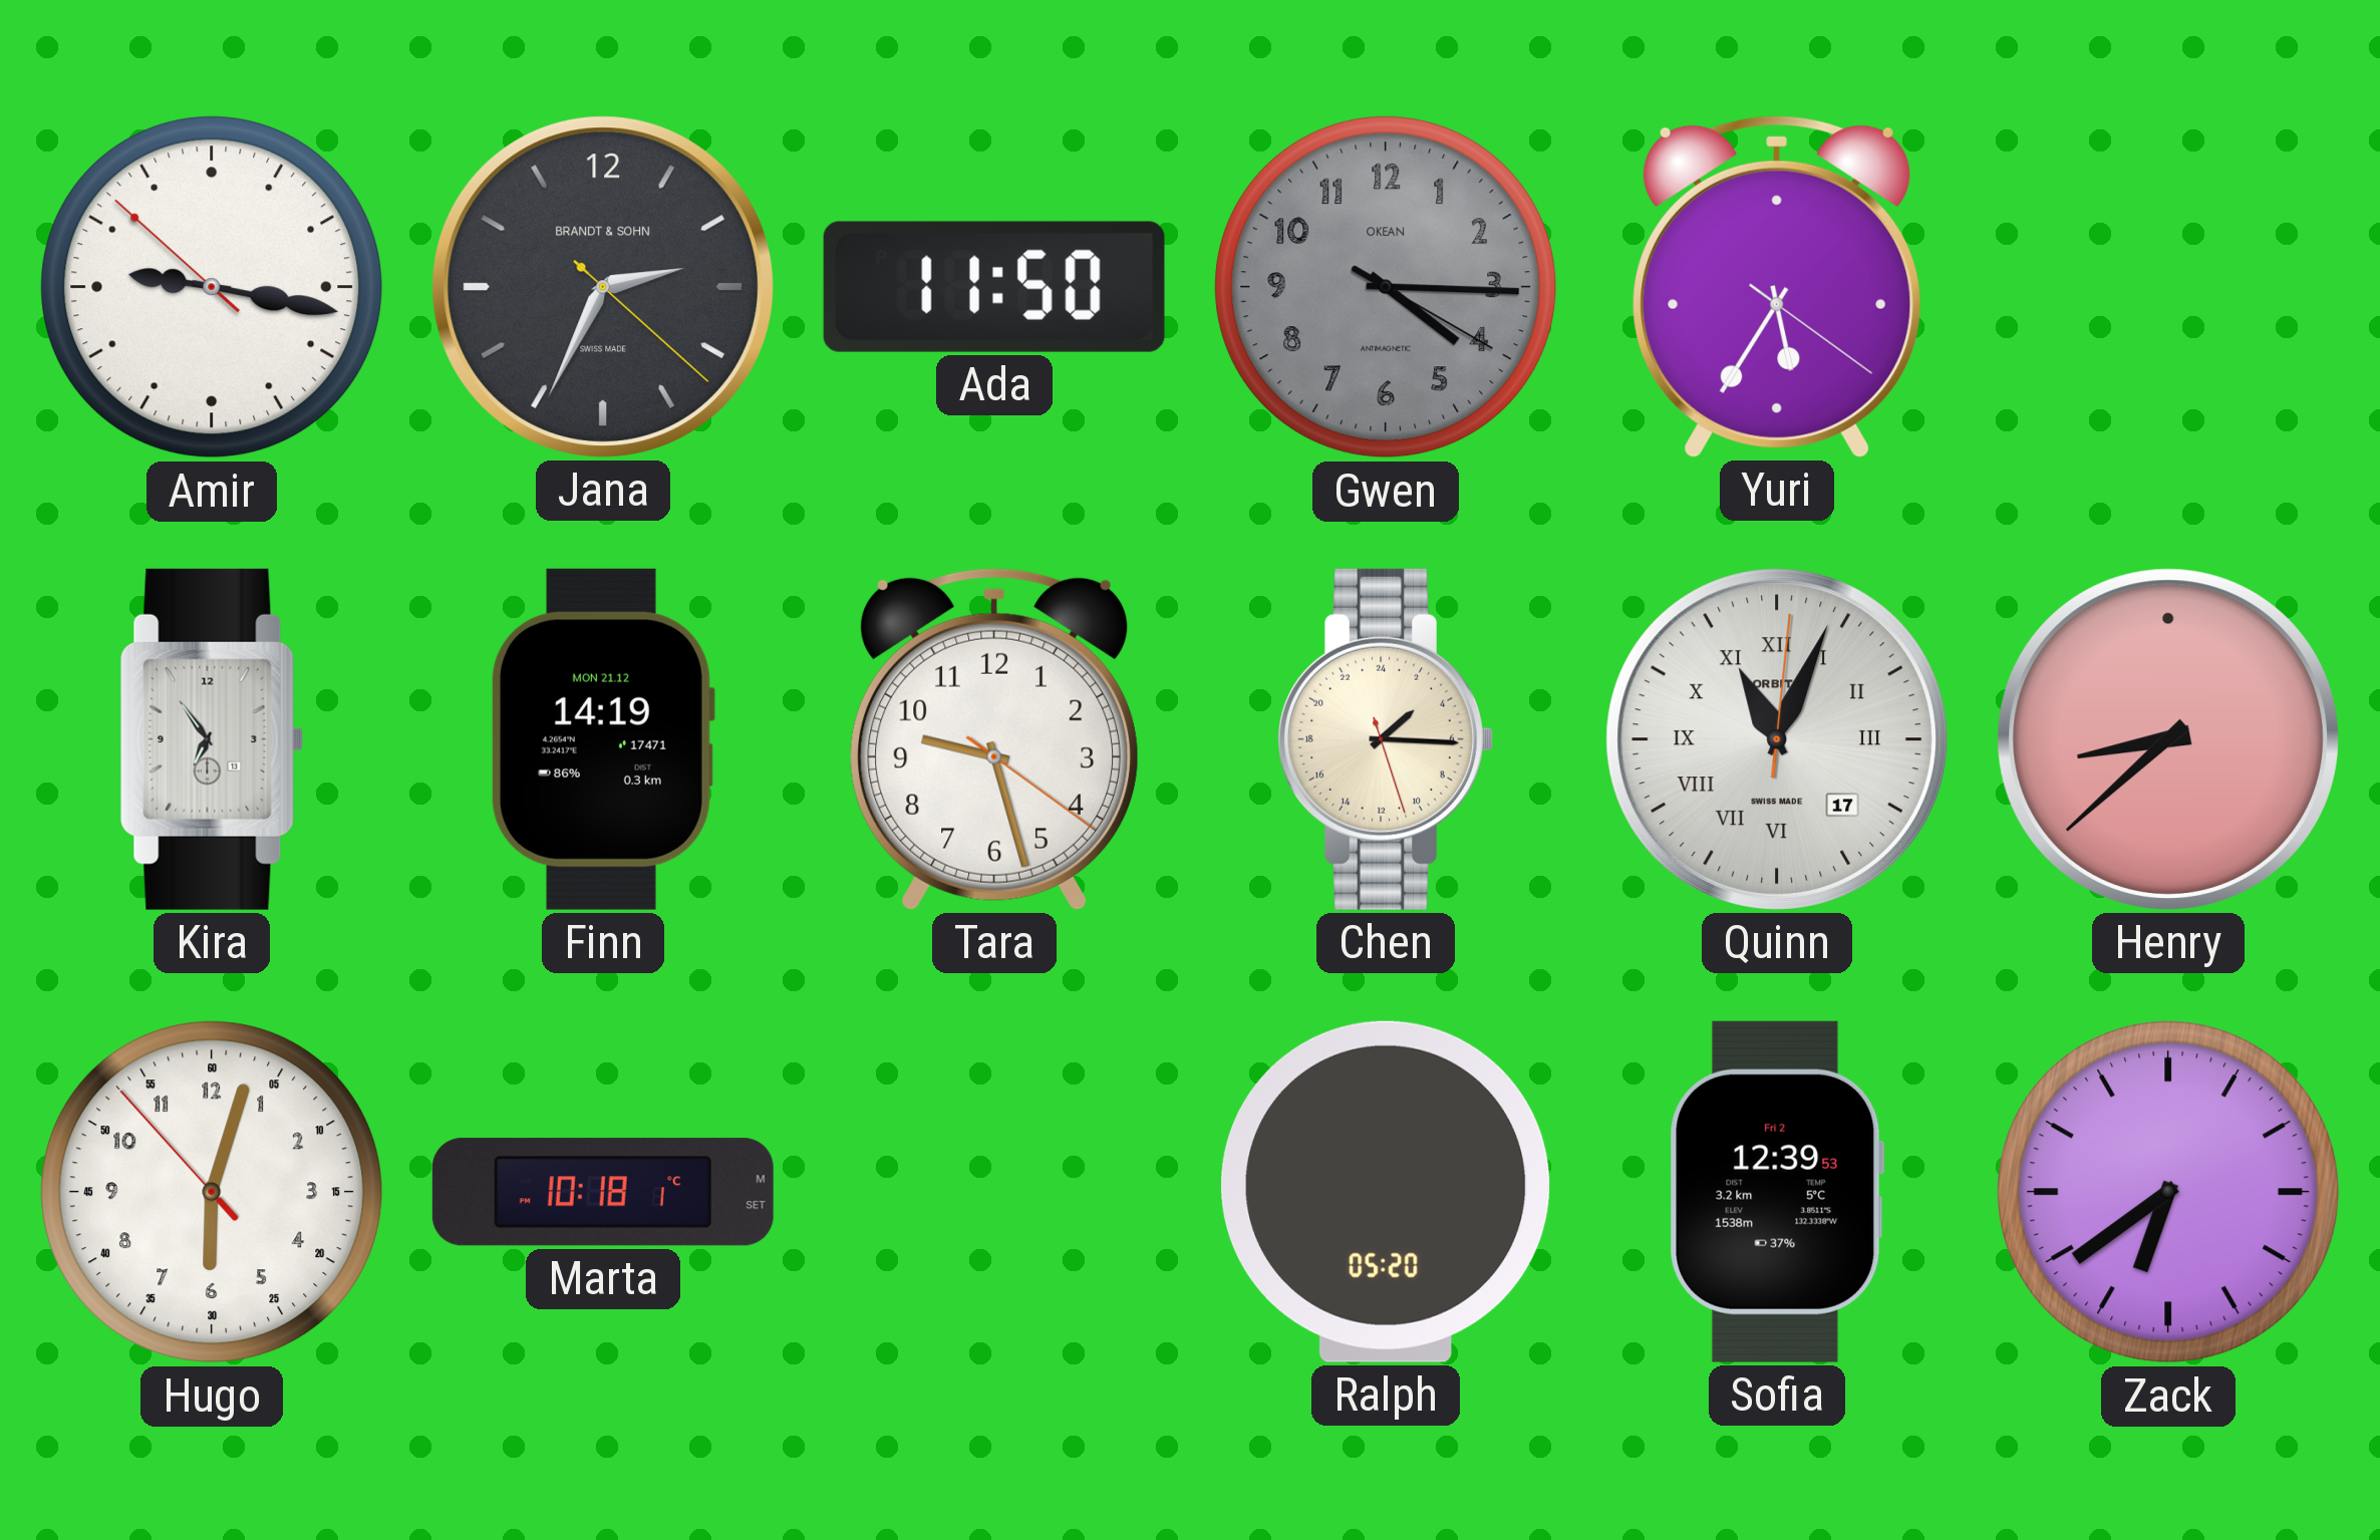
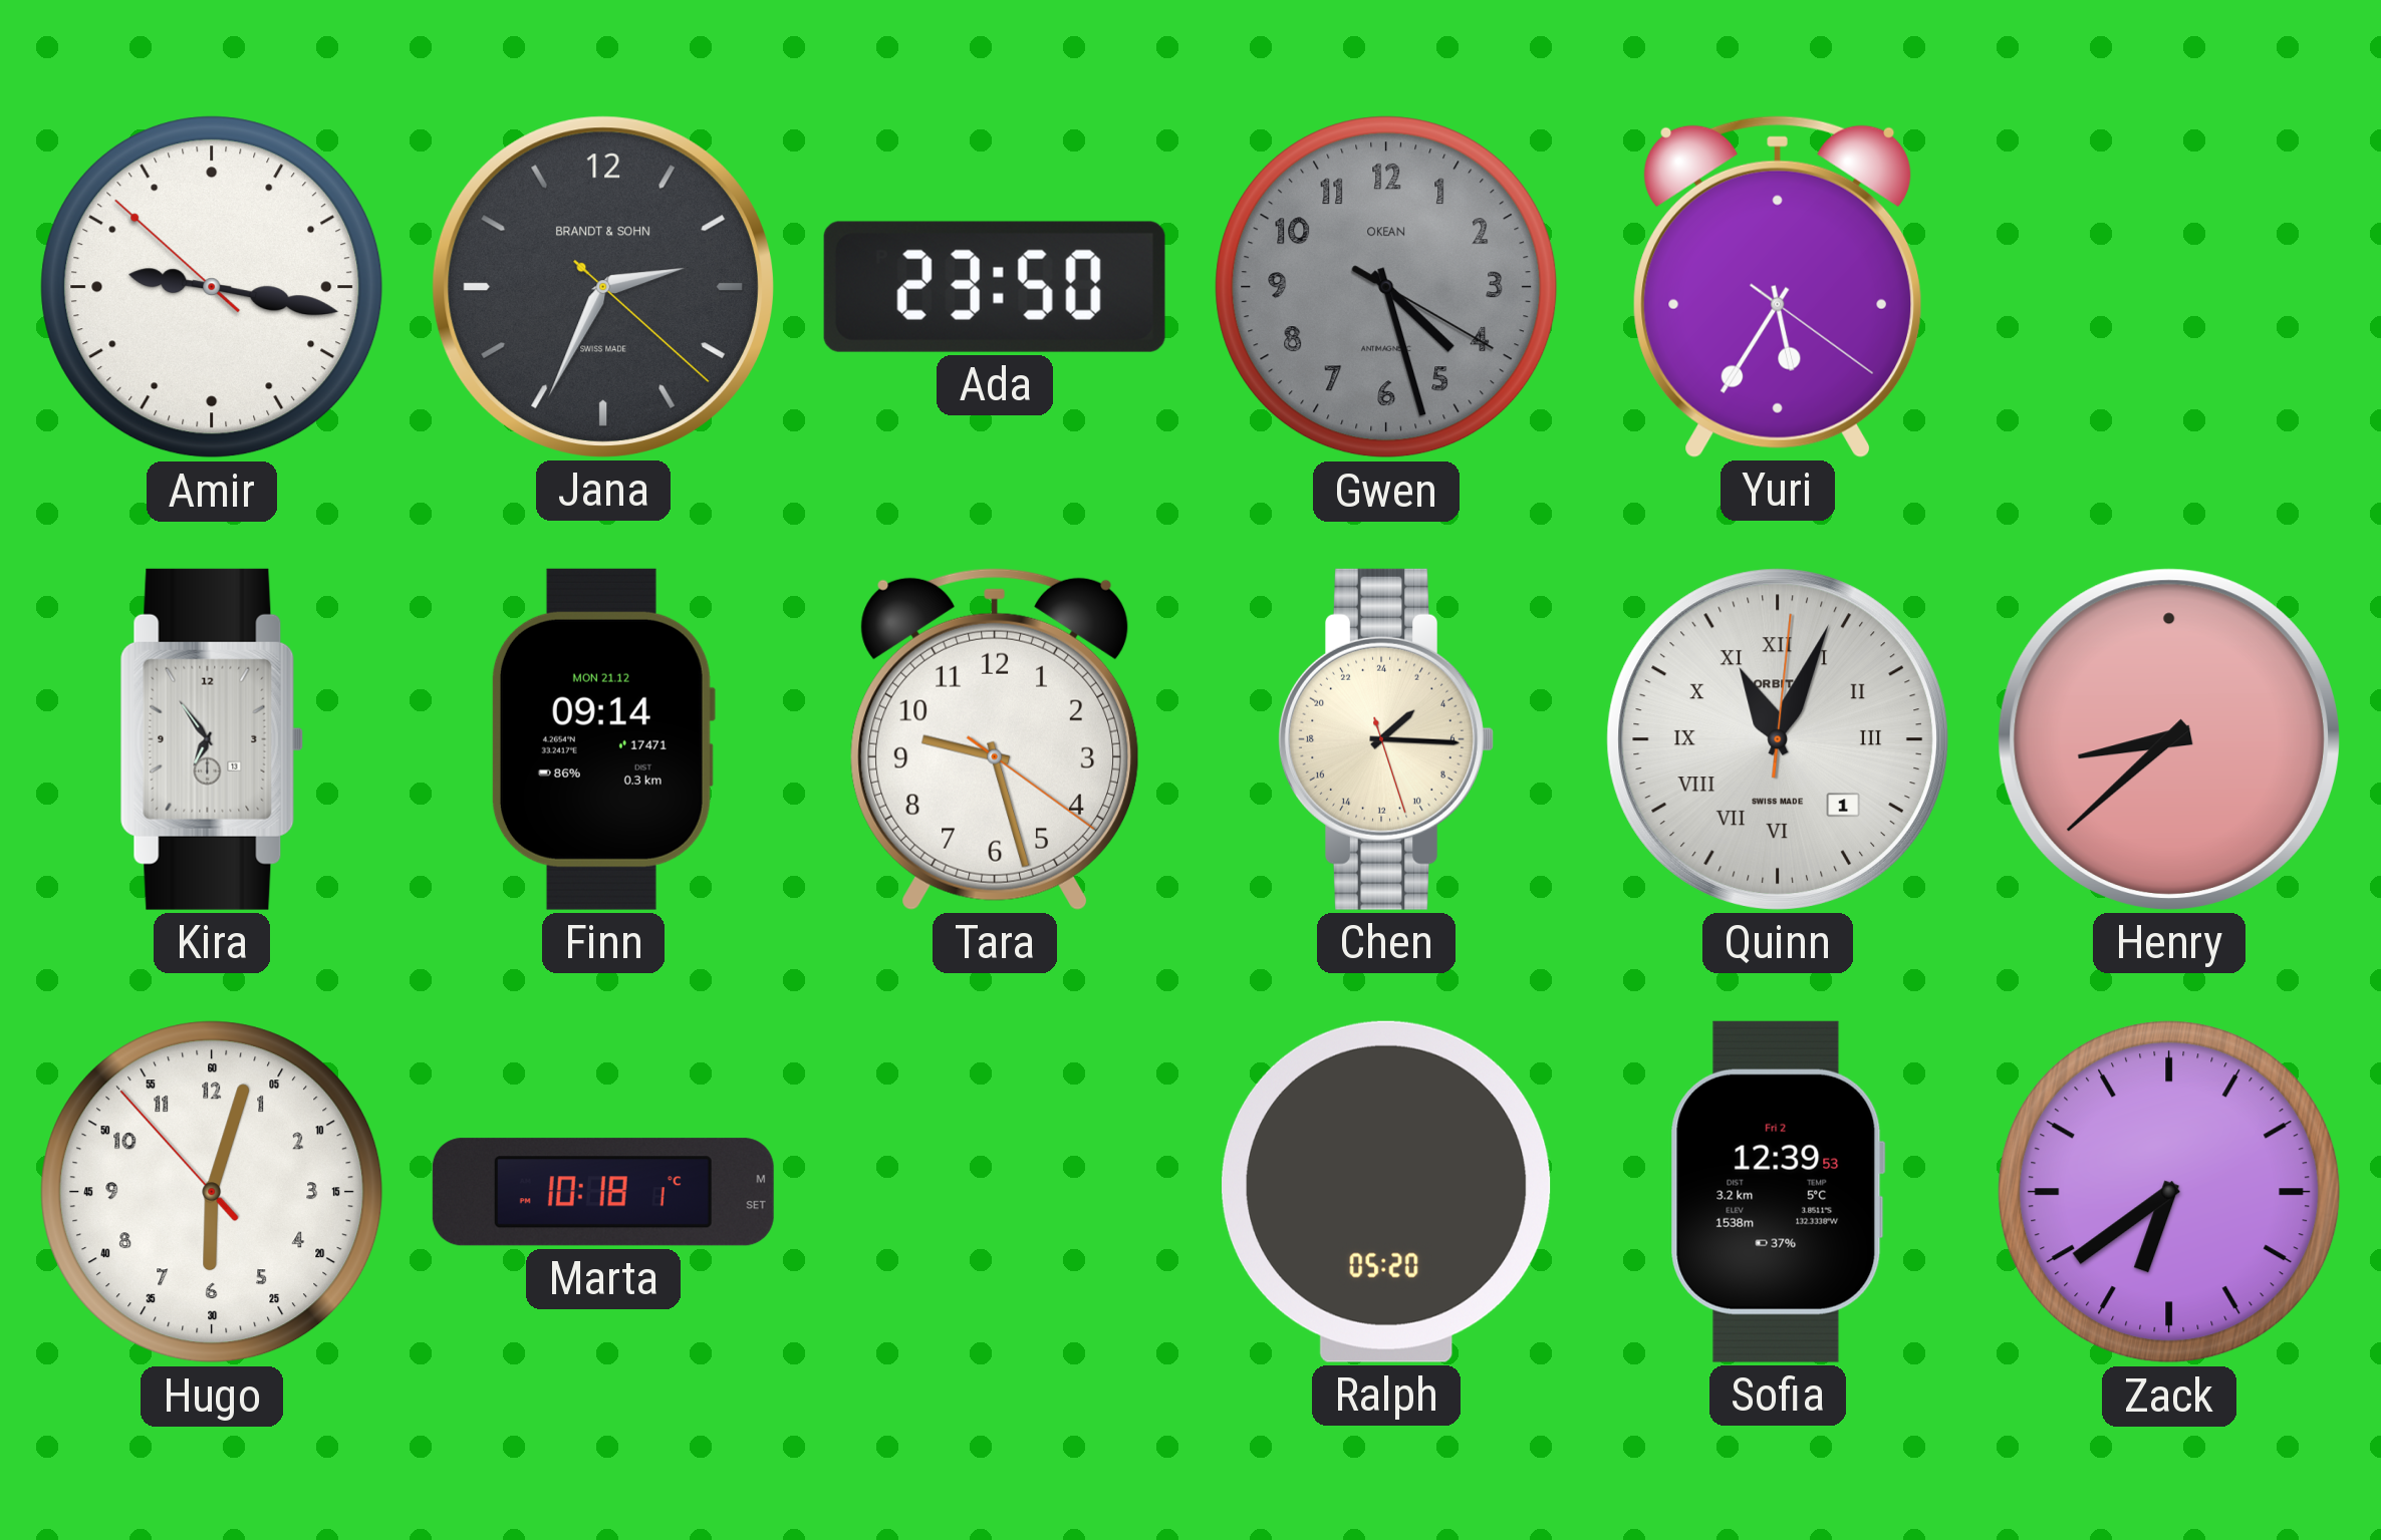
Ada: 11:50 -> 23:50
Gwen: 4:15 -> 4:27
Finn: 14:19 -> 09:14
Quinn date: 17 -> 1
